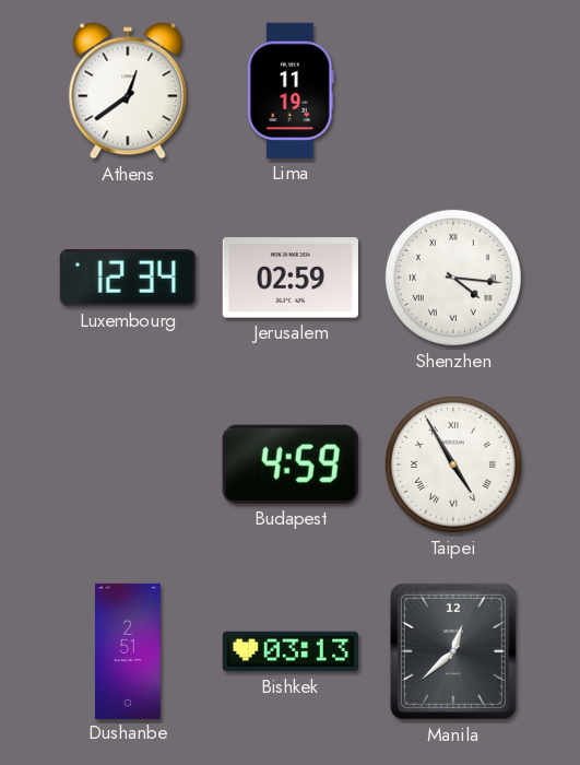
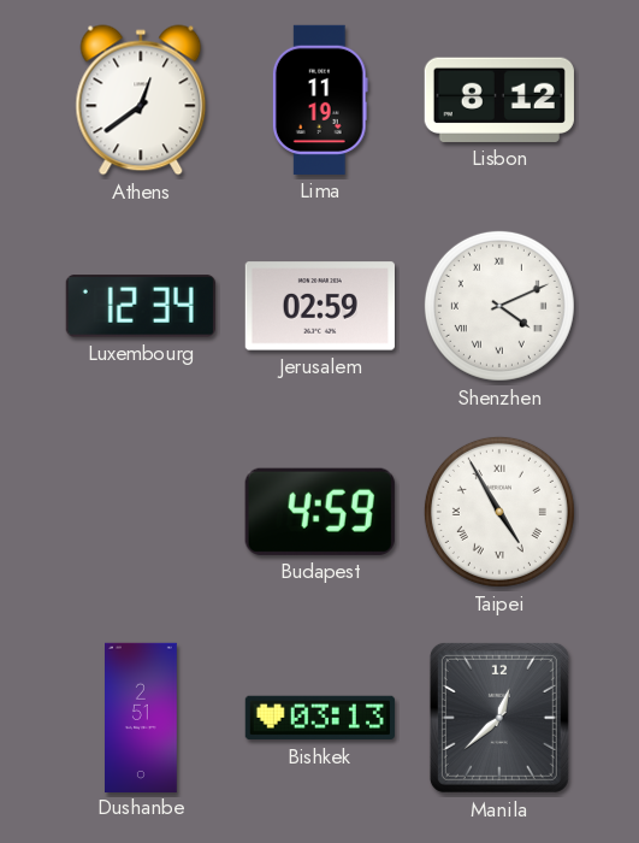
Lisbon: none -> 8:12
Shenzhen: 4:16 -> 4:11
